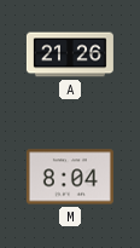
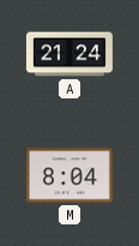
A: 21:26 -> 21:24
